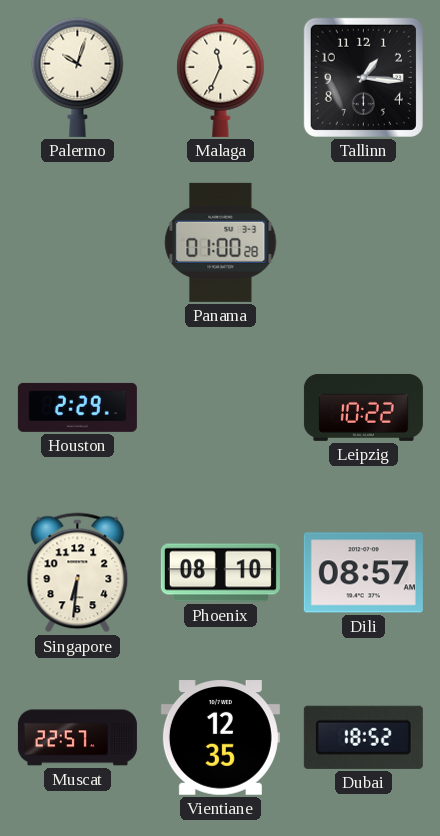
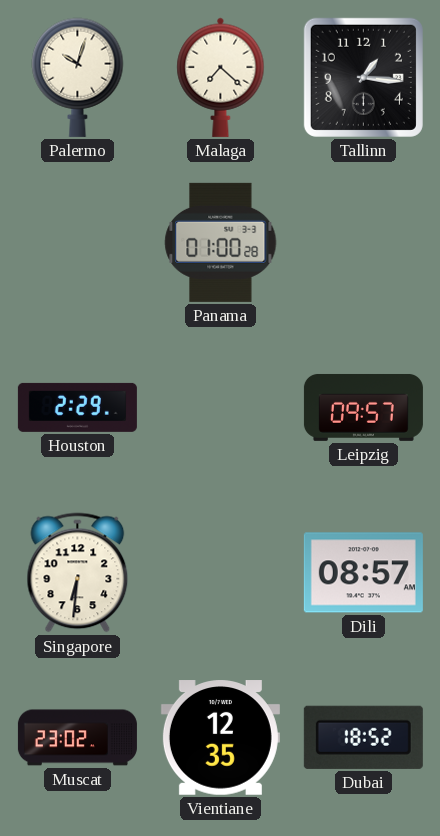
Malaga: 11:34 -> 7:22
Leipzig: 10:22 -> 09:57
Phoenix: 08:10 -> none
Muscat: 22:57 -> 23:02
